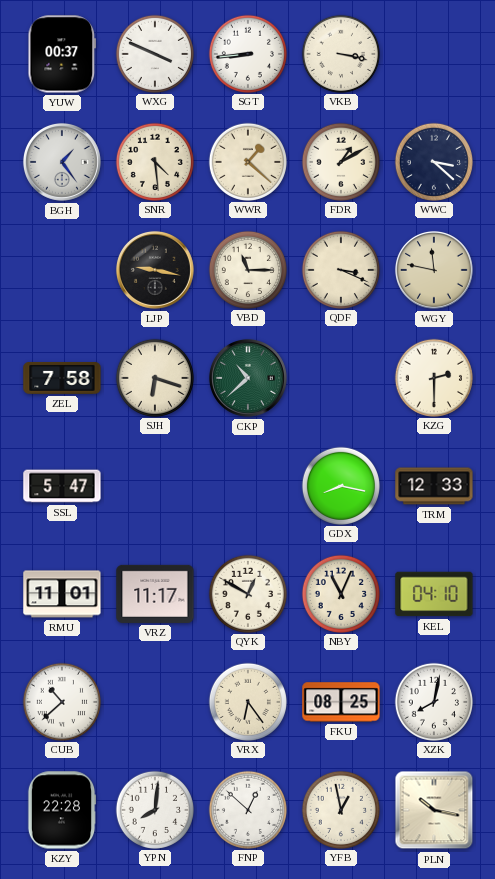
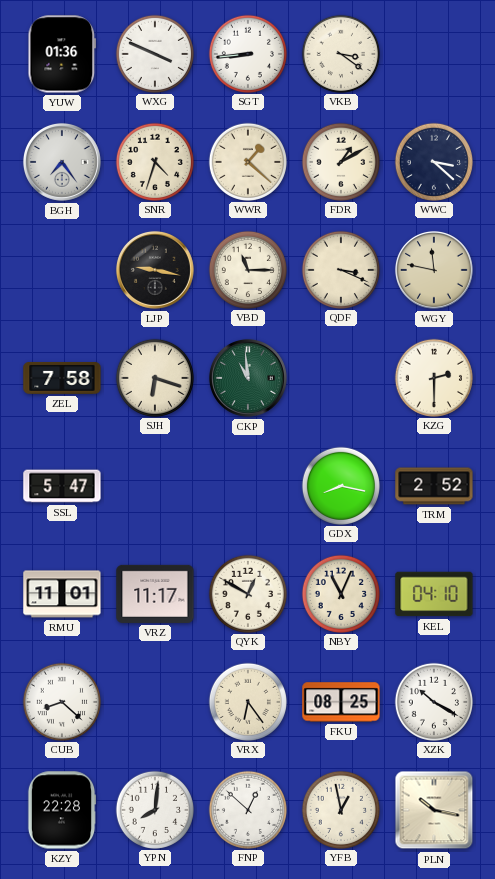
YUW: 00:37 -> 01:36
VKB: 3:17 -> 3:21
BGH: 1:24 -> 7:24
SNR: 4:29 -> 4:33
CKP: 10:38 -> 10:59
TRM: 12:33 -> 2:52
CUB: 10:38 -> 8:22
XZK: 8:02 -> 10:20
